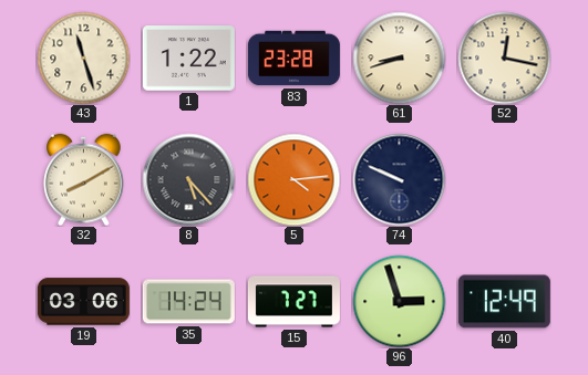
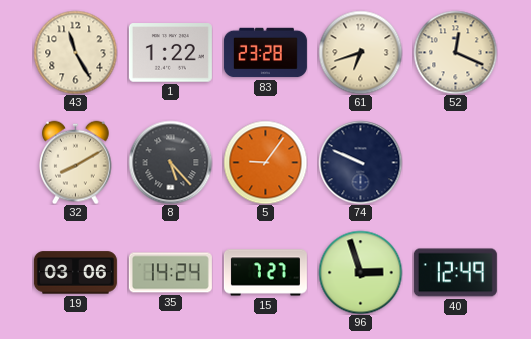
43: 11:27 -> 11:25
61: 8:42 -> 6:42
52: 12:17 -> 12:19
5: 4:14 -> 9:06
